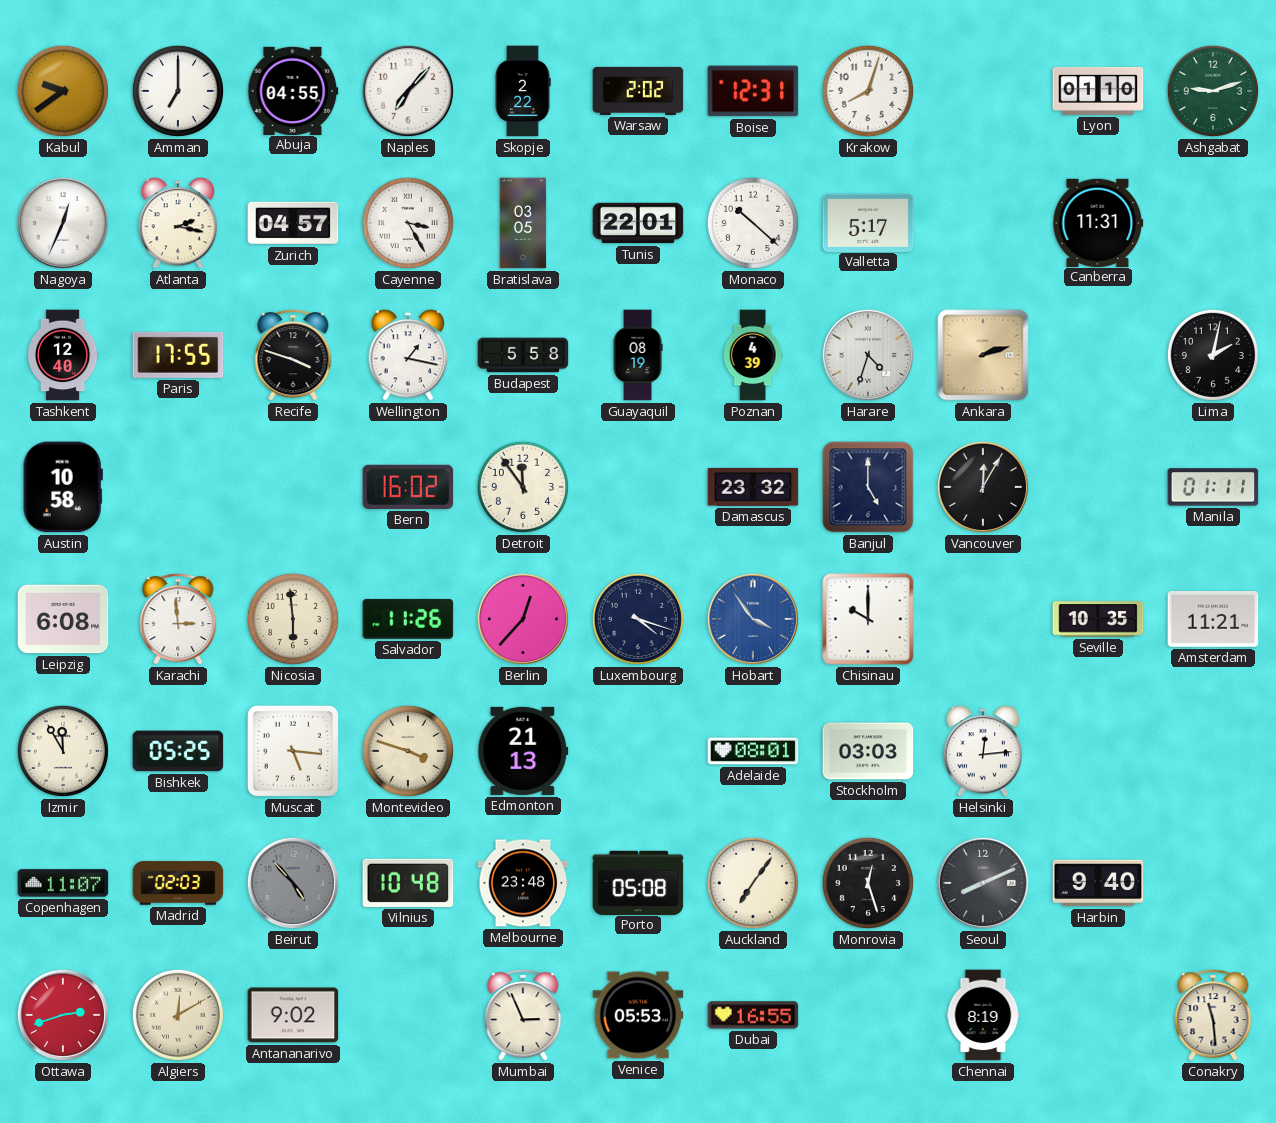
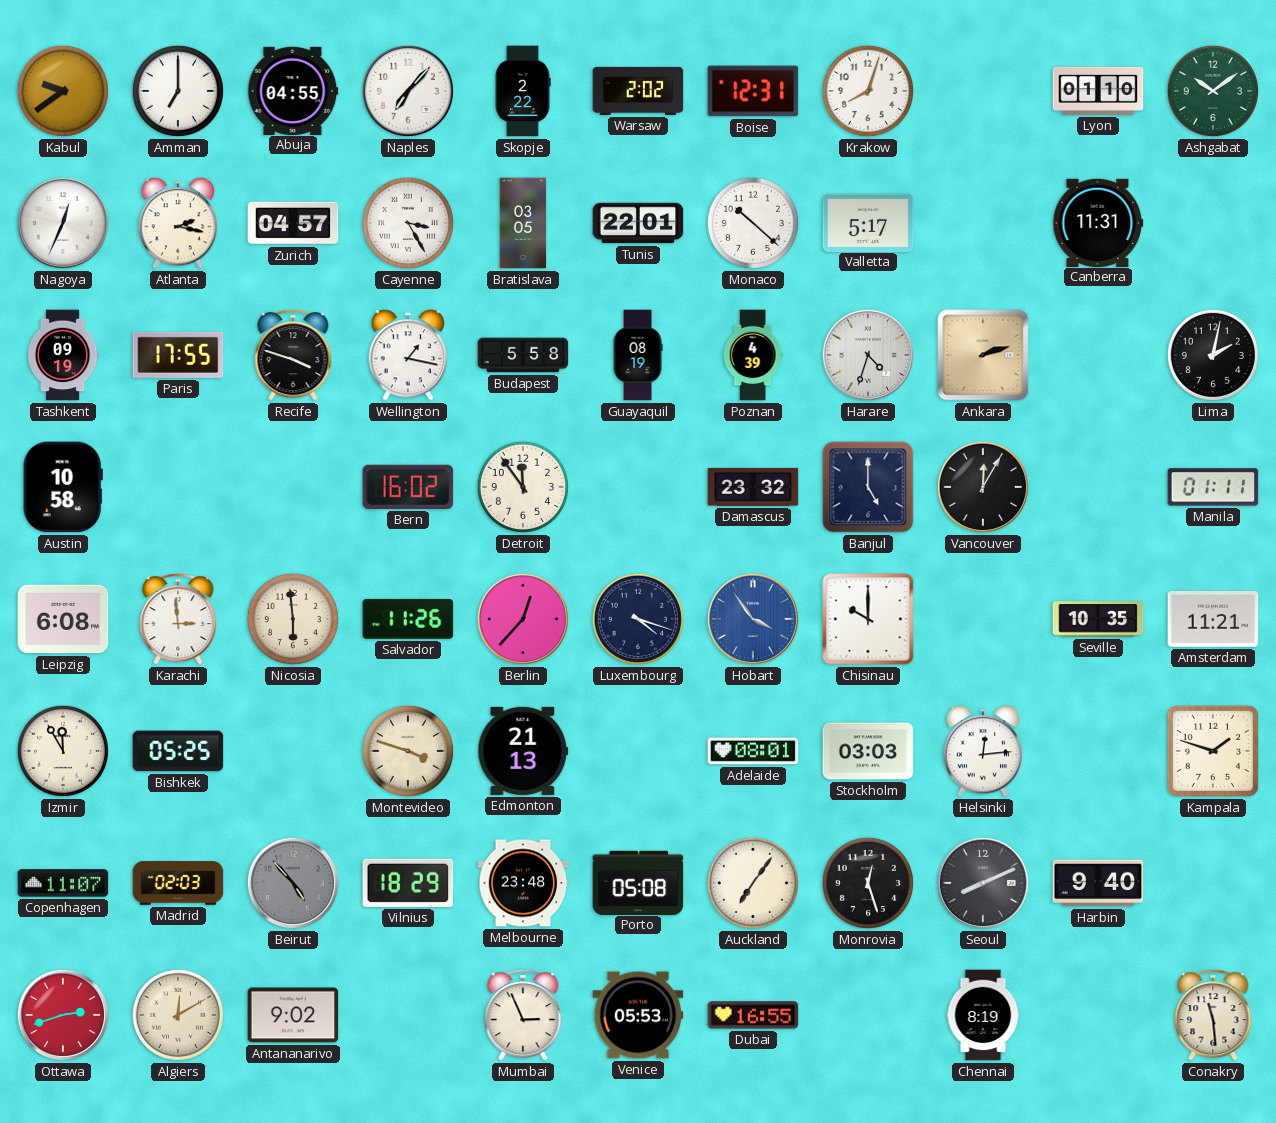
Ashgabat: 9:12 -> 10:09
Tashkent: 12:40 -> 09:19
Muscat: 5:16 -> none
Kampala: none -> 1:48
Vilnius: 10:48 -> 18:29
